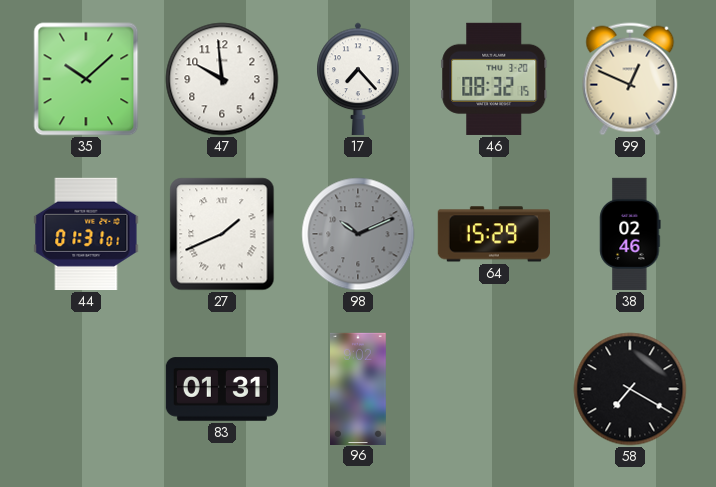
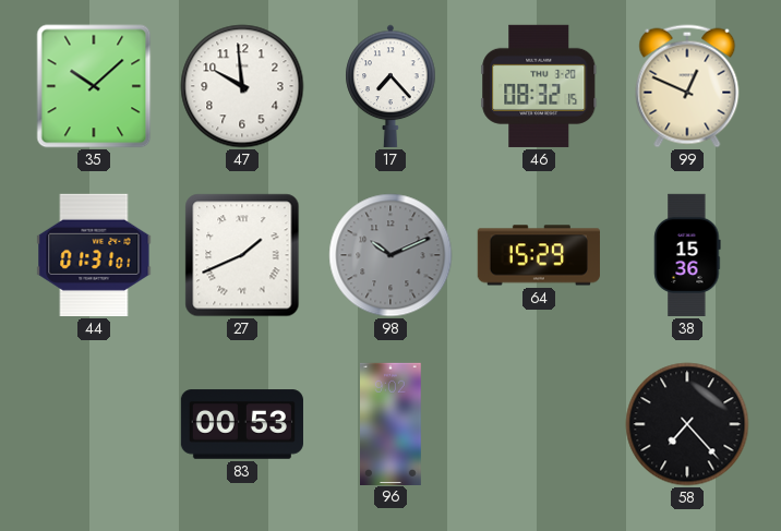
38: 02:46 -> 15:36
83: 01:31 -> 00:53
58: 7:20 -> 7:23
